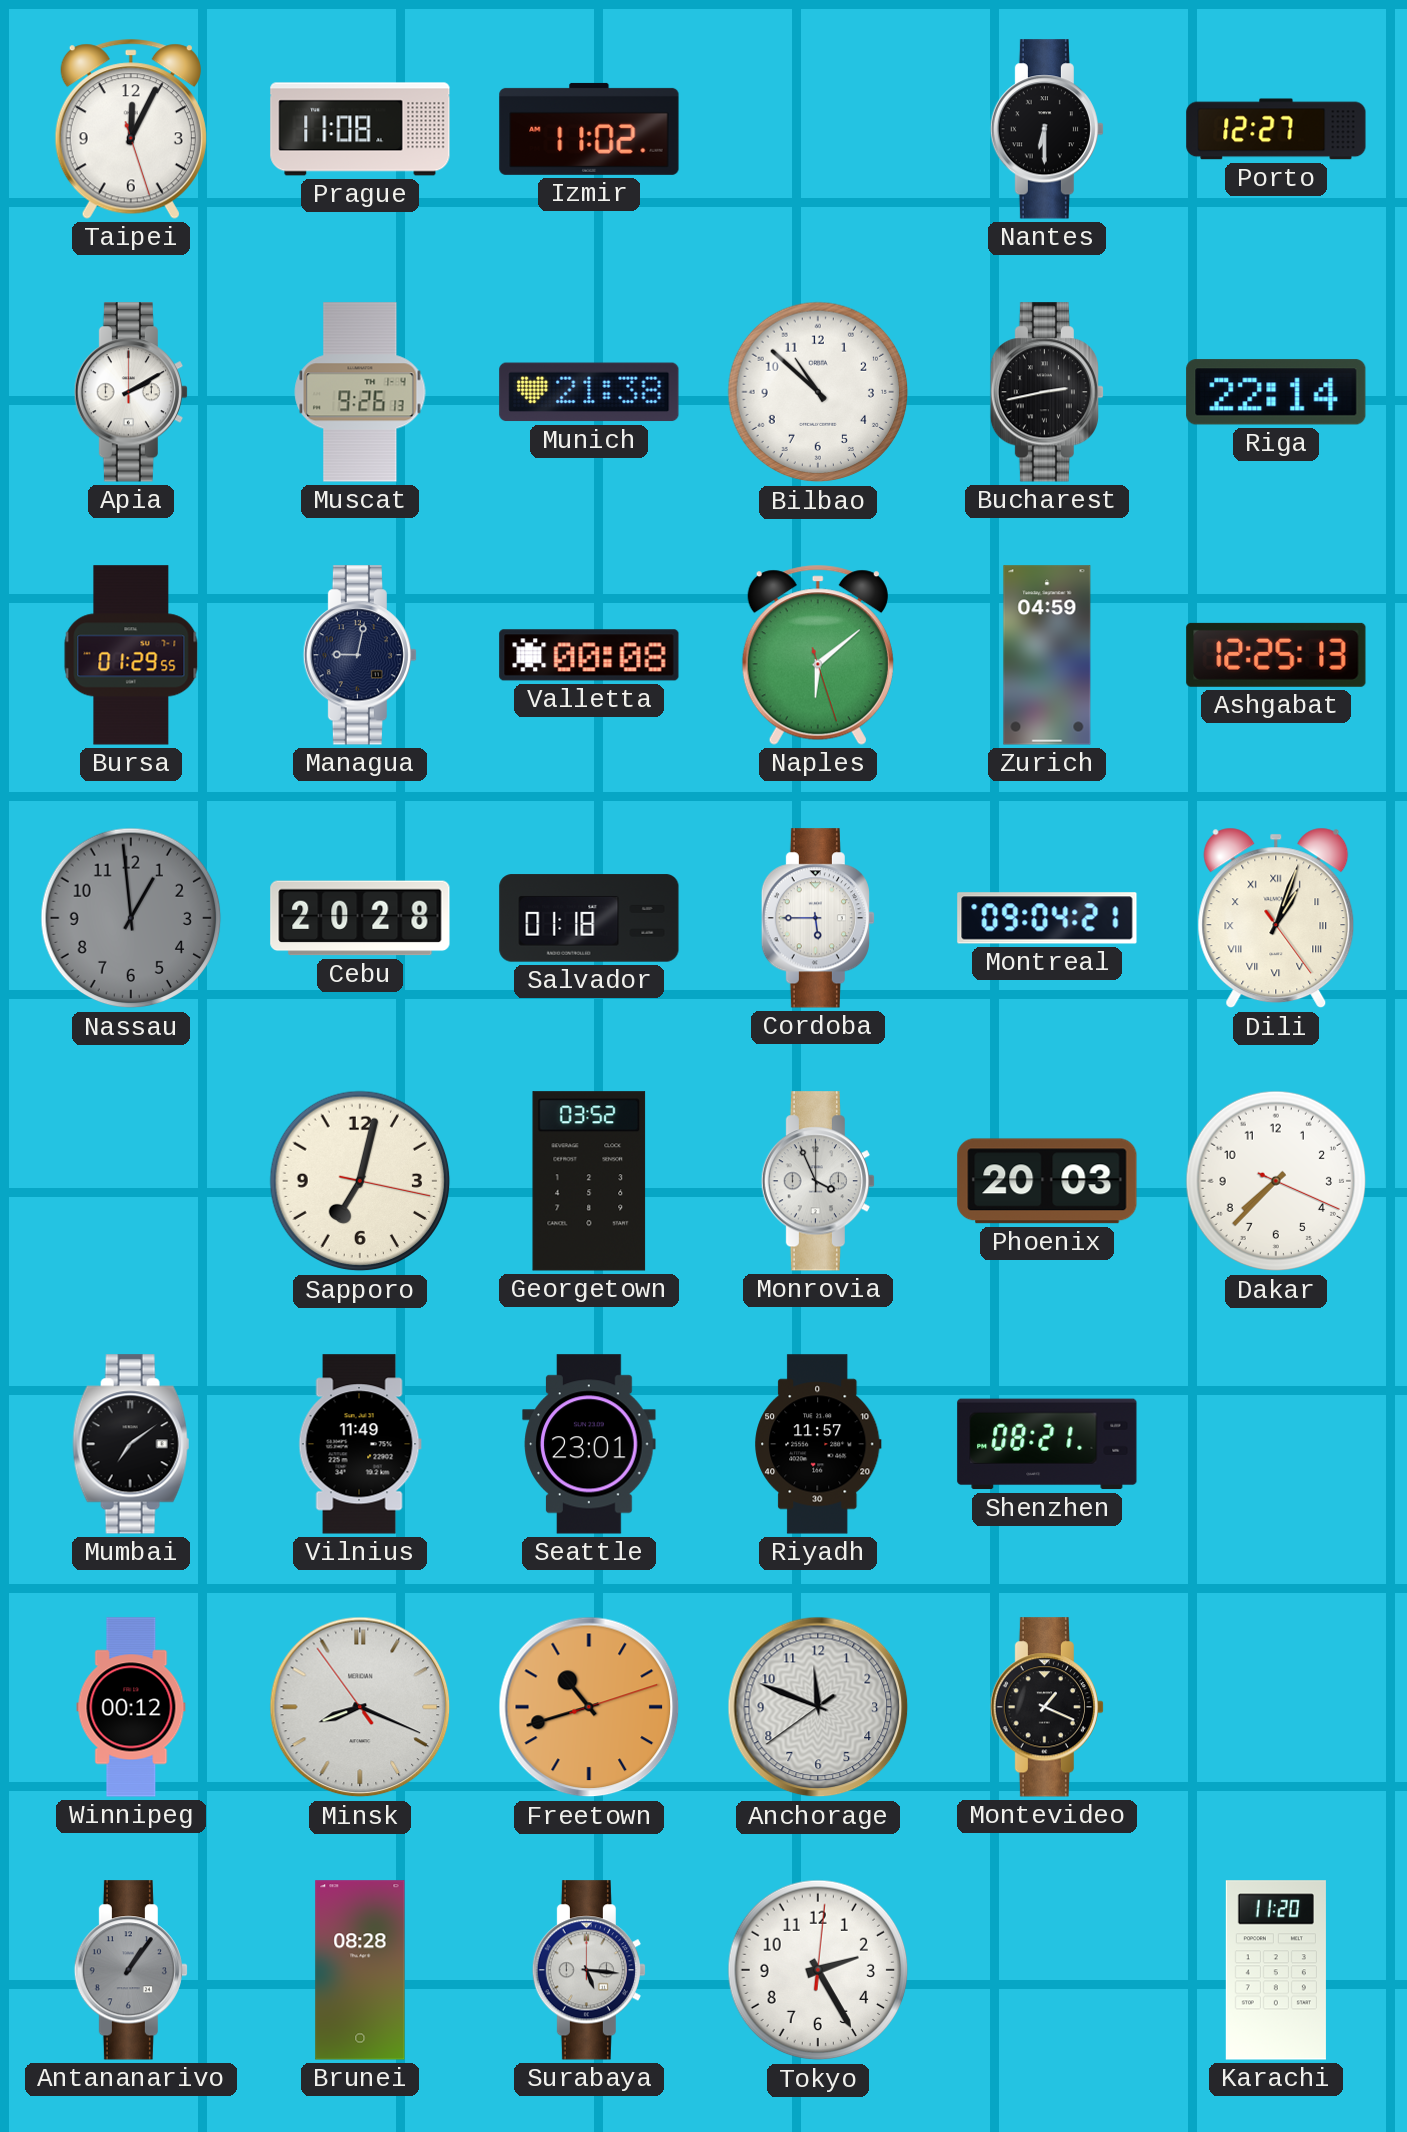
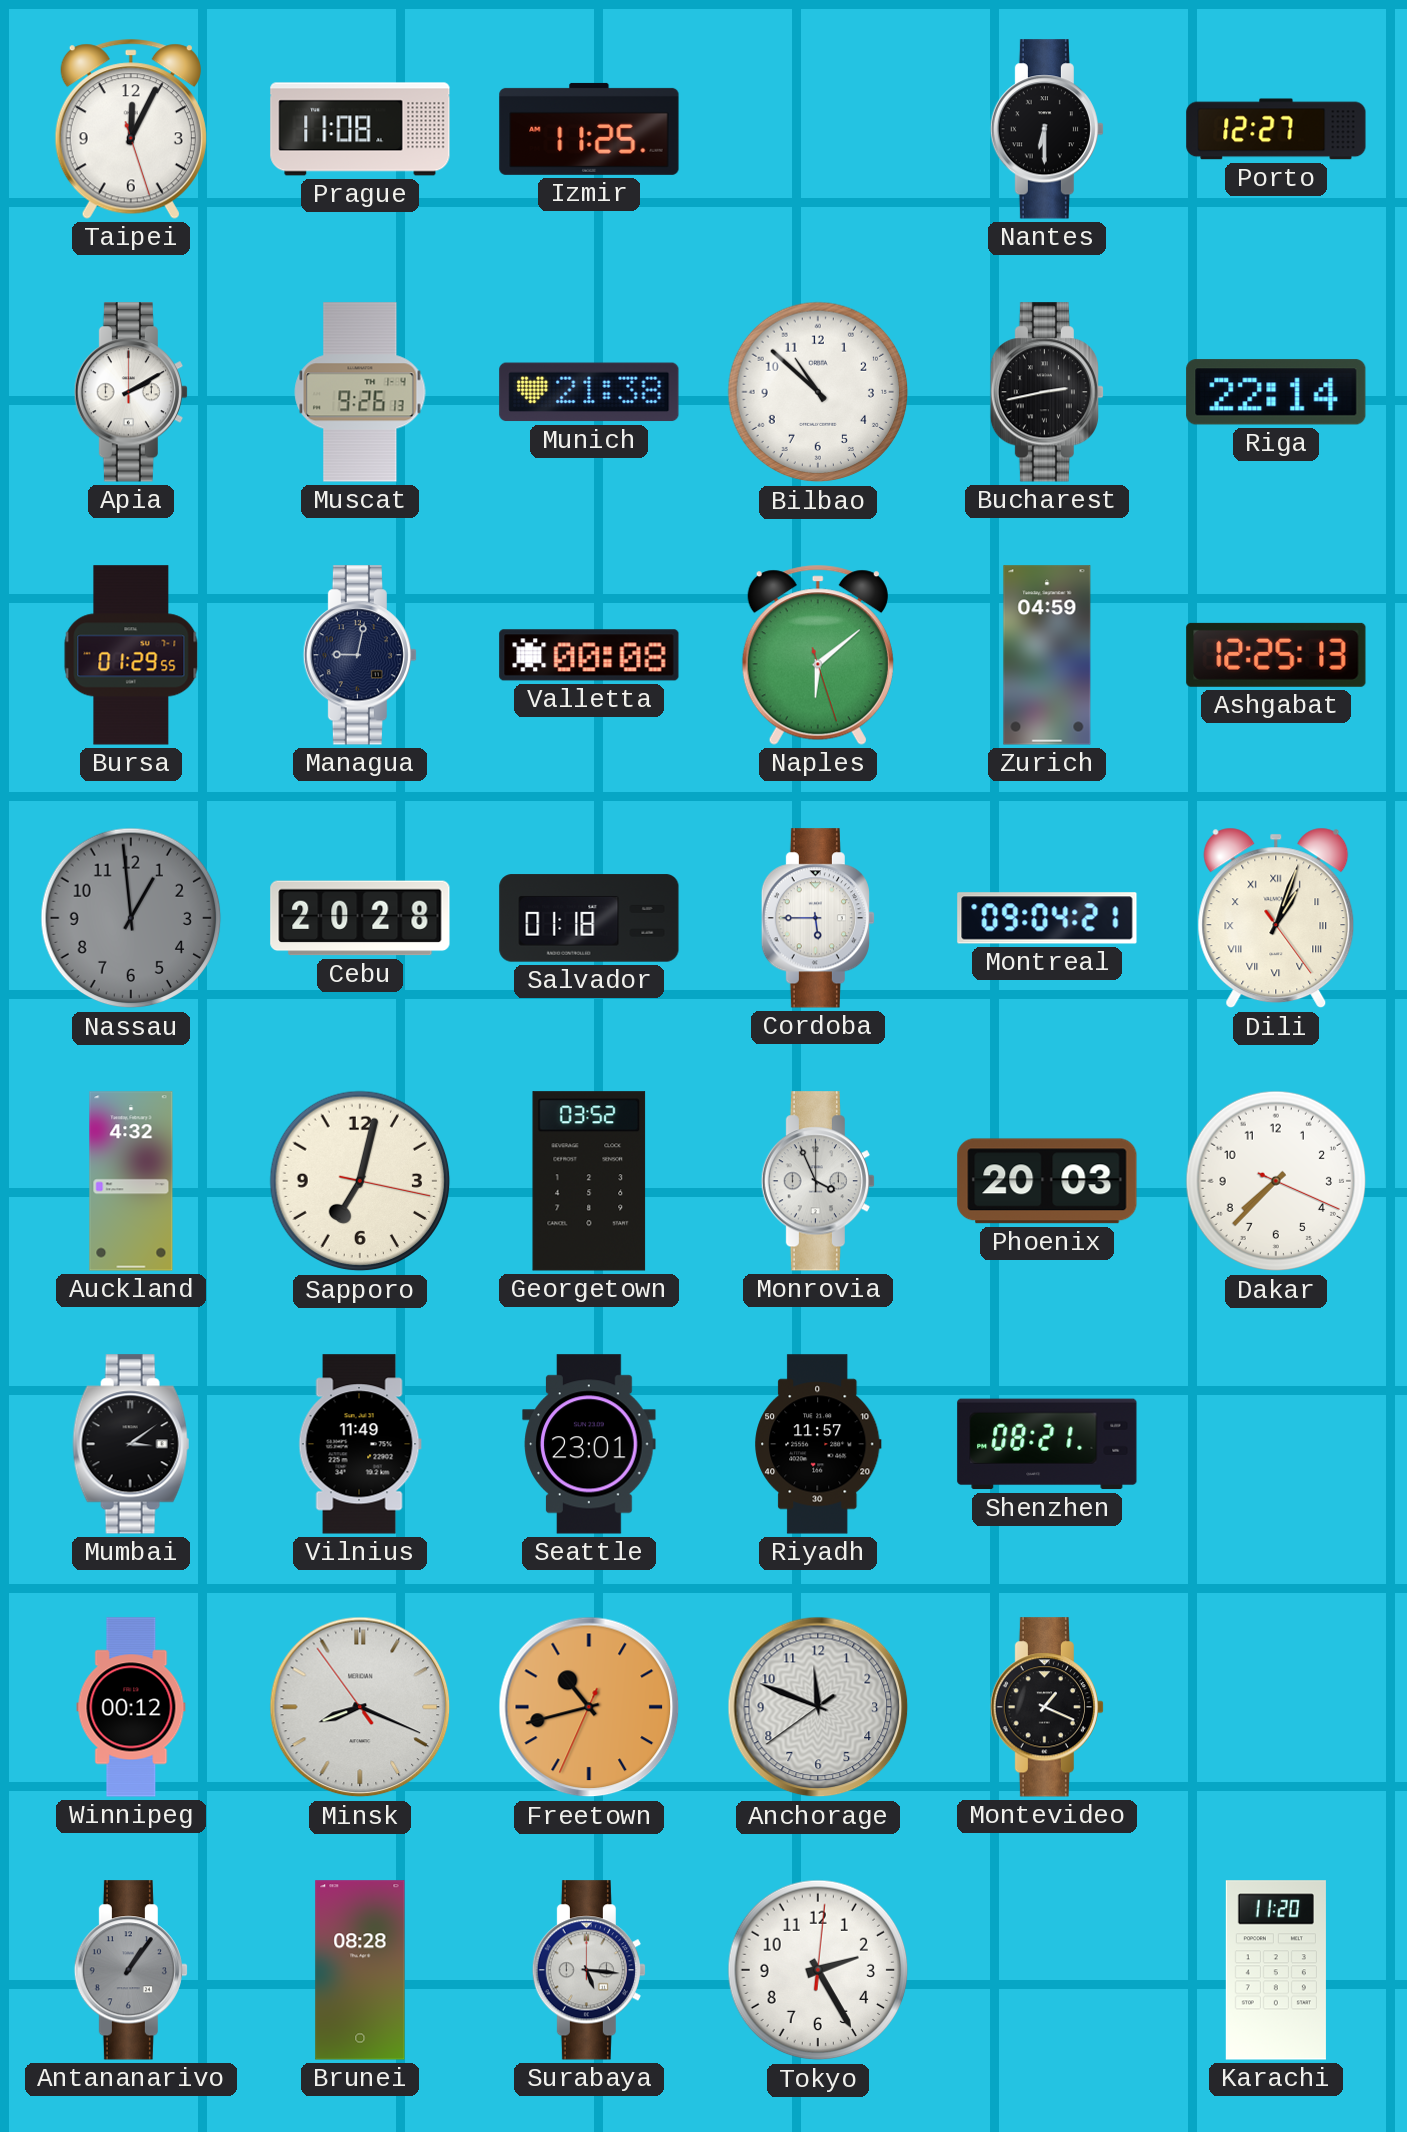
Izmir: 11:02 -> 11:25
Auckland: none -> 4:32
Mumbai: 7:09 -> 3:09
Freetown: 10:42:12 -> 10:42:34
